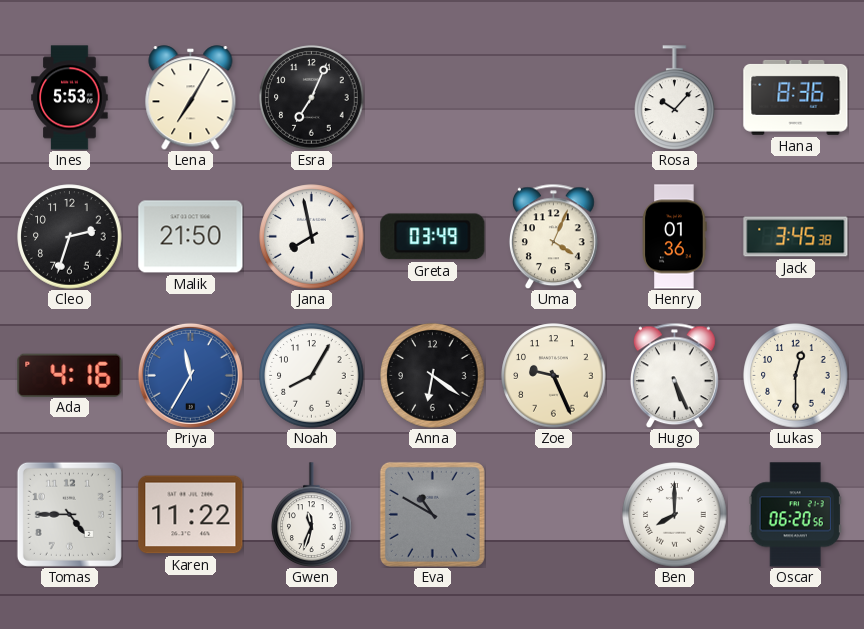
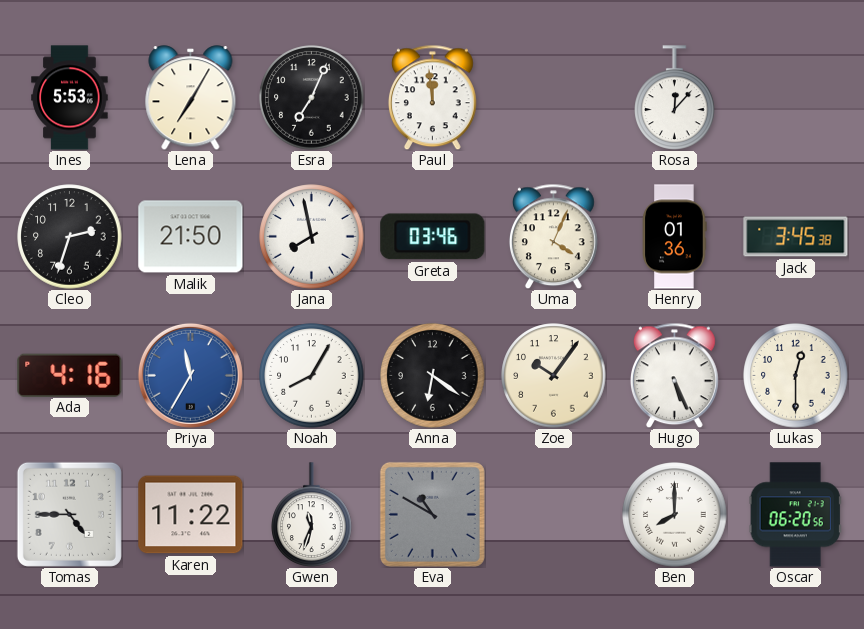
Paul: none -> 11:59
Rosa: 10:07 -> 12:07
Hana: 8:36 -> none
Greta: 03:49 -> 03:46
Zoe: 9:26 -> 10:06
